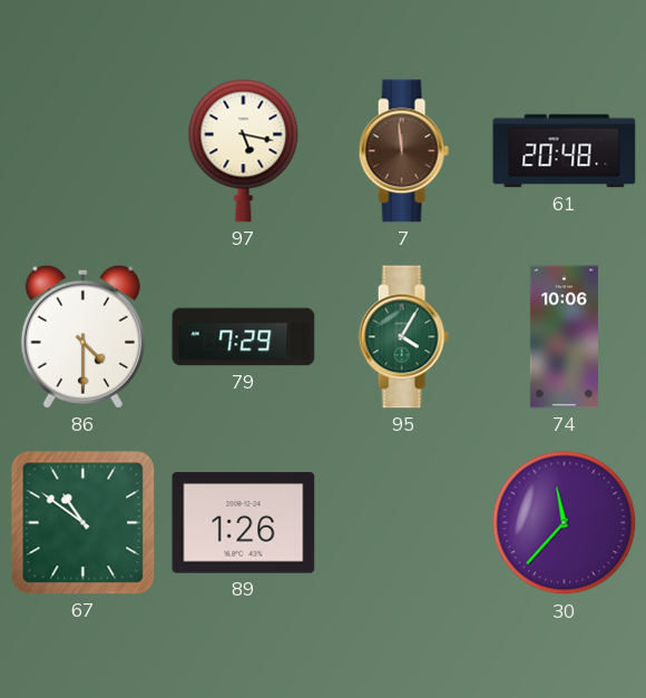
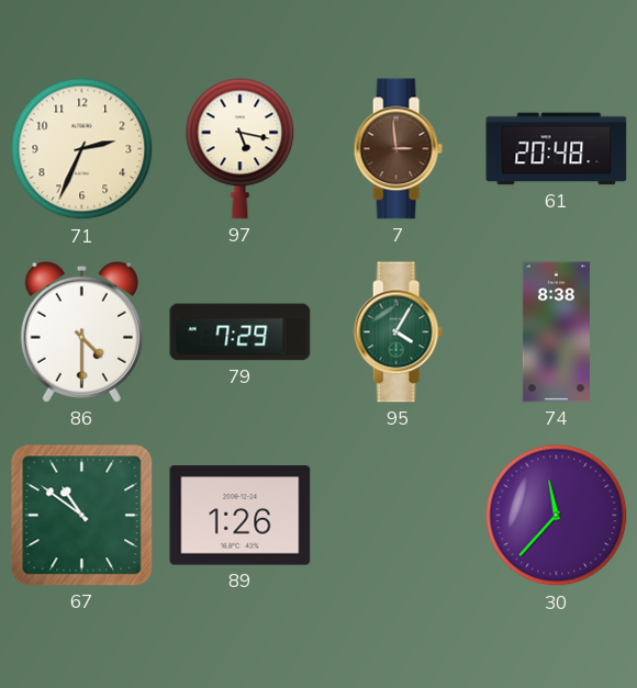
71: none -> 2:34
7: 11:59 -> 2:59
74: 10:06 -> 8:38
